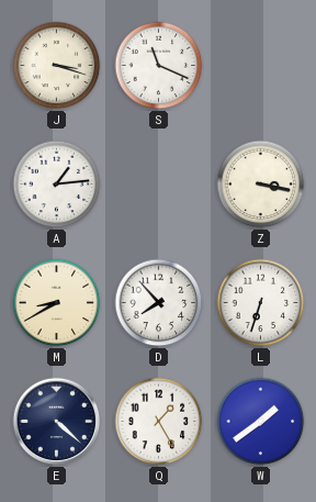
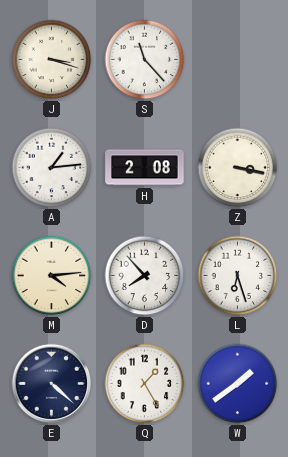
S: 11:19 -> 11:23
H: none -> 2:08
M: 8:40 -> 4:14
L: 6:33 -> 6:27
